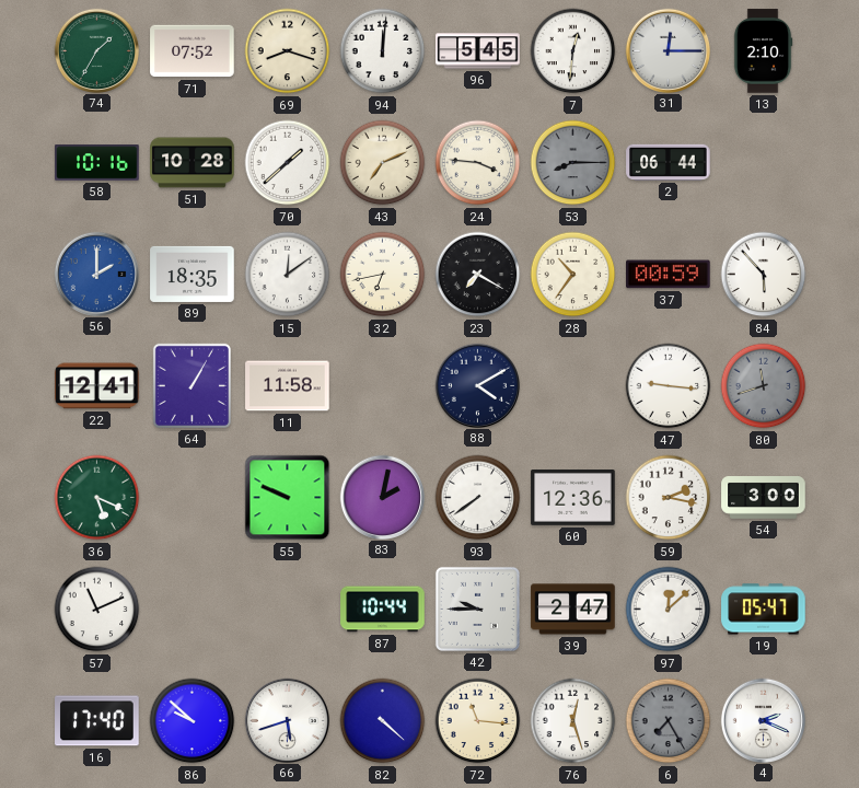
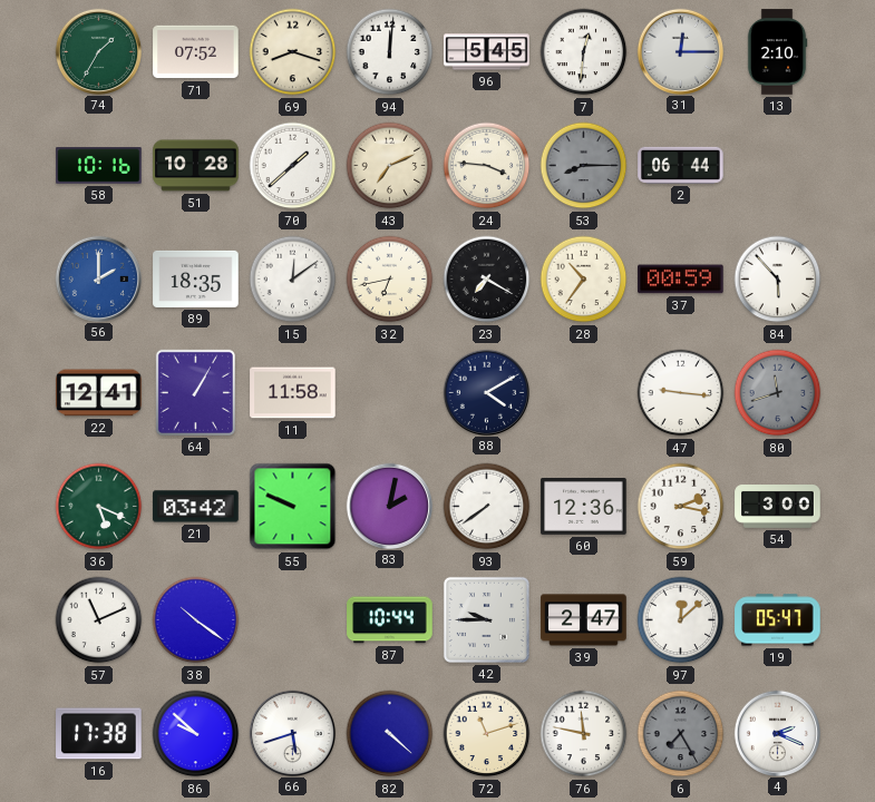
21: none -> 03:42
38: none -> 10:21
16: 17:40 -> 17:38
72: 11:16 -> 11:12
76: 12:27 -> 11:47
